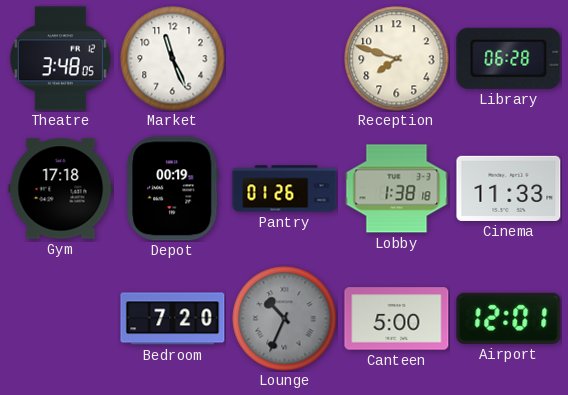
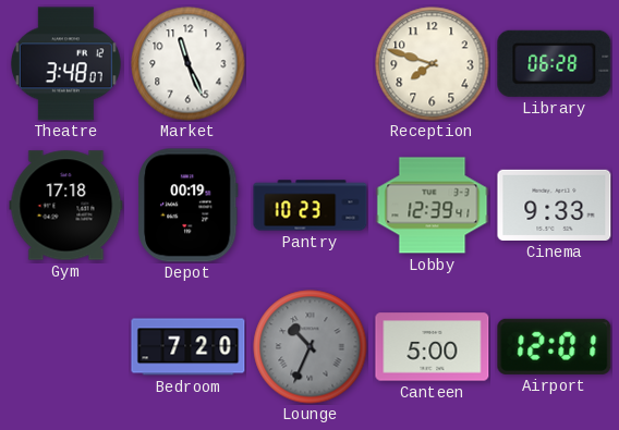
Theatre: 3:48:05 -> 3:48:07
Pantry: 01:26 -> 10:23
Lobby: 1:38 -> 12:39
Cinema: 11:33 -> 9:33
